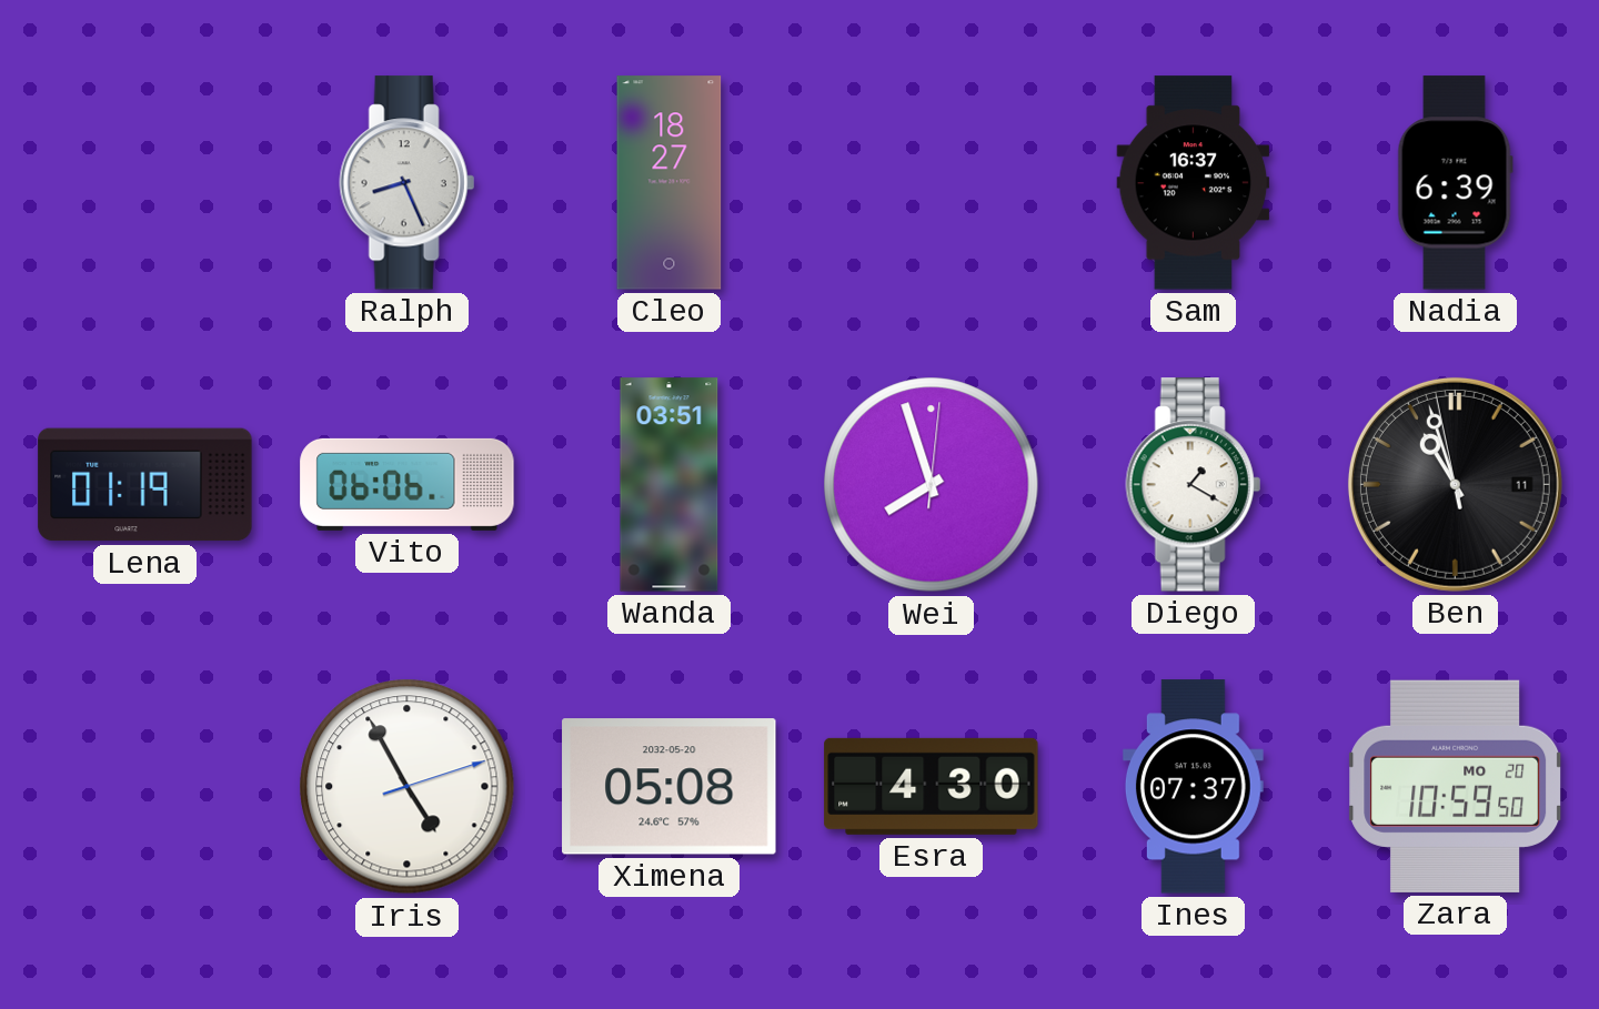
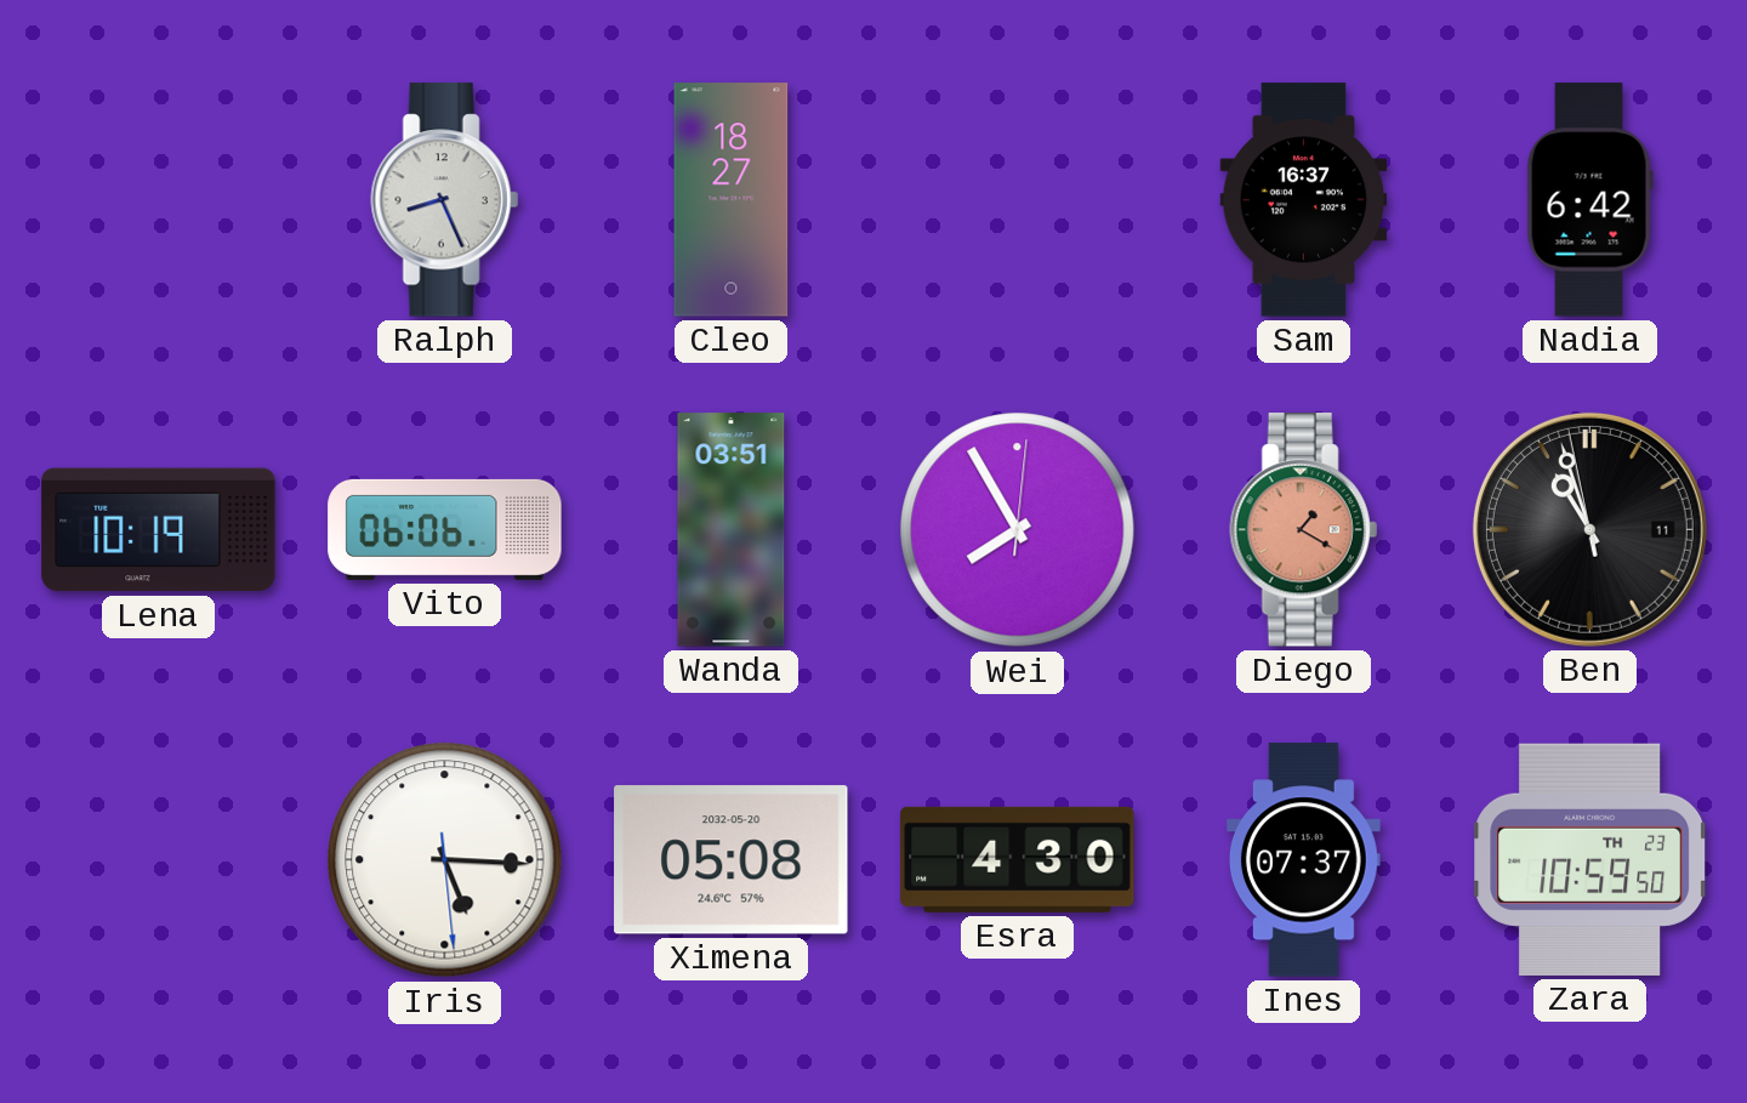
Nadia: 6:39 -> 6:42
Lena: 01:19 -> 10:19
Wei: 7:57 -> 7:55
Diego dial: white -> salmon
Iris: 4:55 -> 5:15
Zara date: MO 20 -> TH 23
